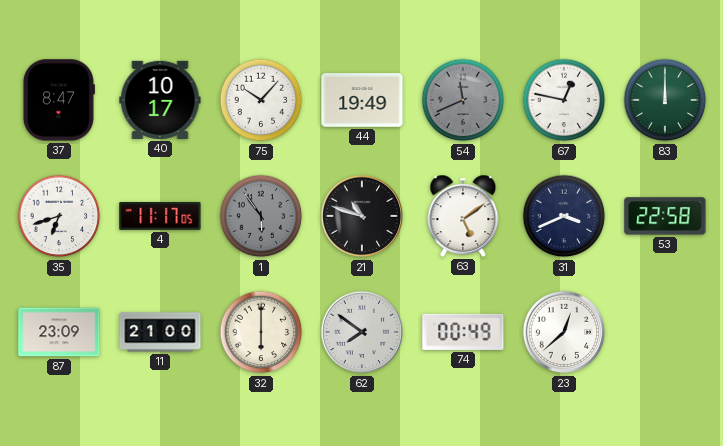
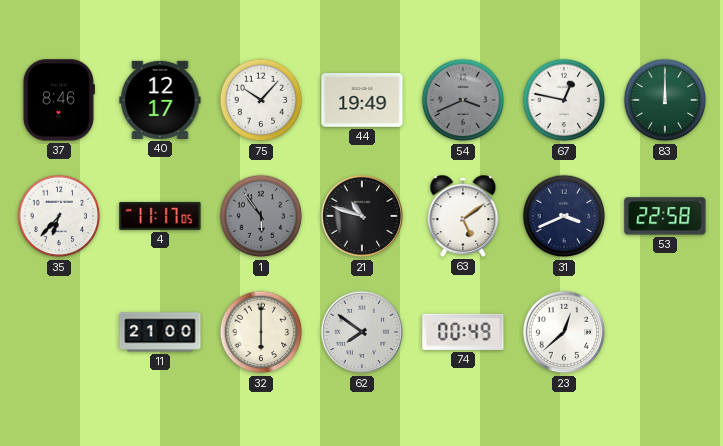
37: 8:47 -> 8:46
40: 10:17 -> 12:17
54: 11:41 -> 3:41
35: 6:42 -> 6:37
87: 23:09 -> none
